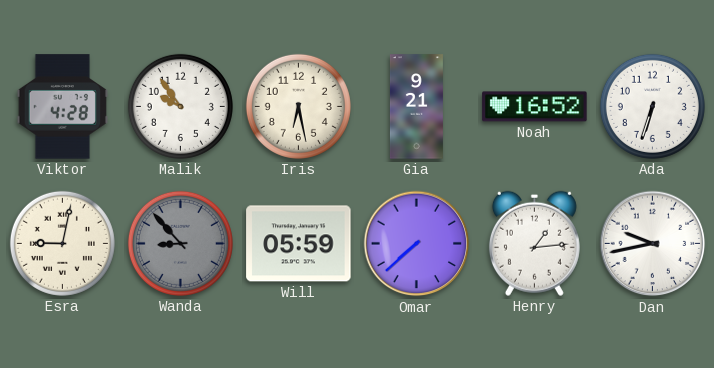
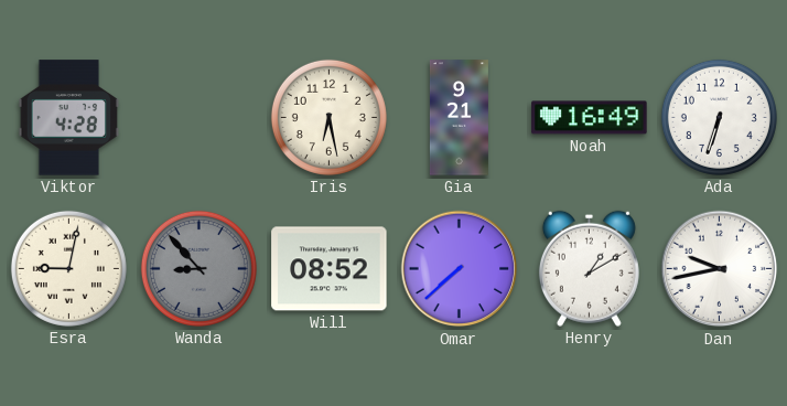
Malik: 9:54 -> none
Noah: 16:52 -> 16:49
Will: 05:59 -> 08:52
Henry: 1:14 -> 1:10
